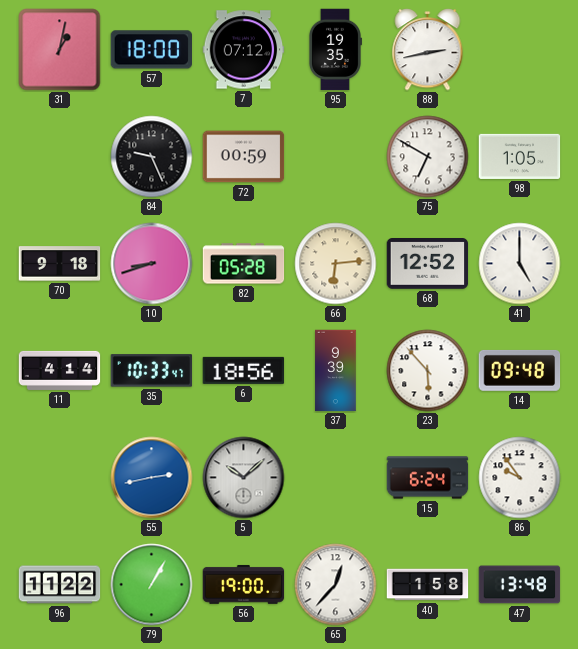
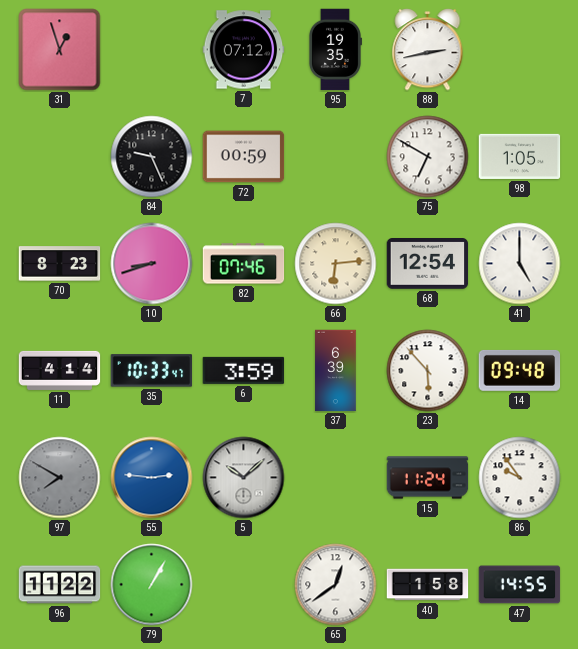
31: 1:02 -> 12:57
57: 18:00 -> none
70: 9:18 -> 8:23
82: 05:28 -> 07:46
68: 12:52 -> 12:54
6: 18:56 -> 3:59
37: 9:39 -> 6:39
97: none -> 7:50
55: 2:43 -> 2:46
15: 6:24 -> 11:24
56: 19:00 -> none
65: 12:37 -> 12:39
47: 13:48 -> 14:55
